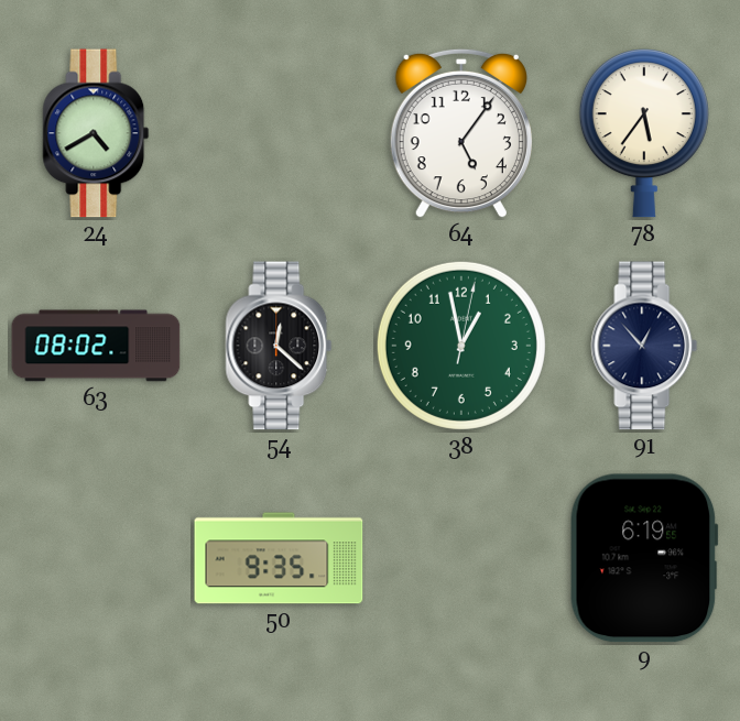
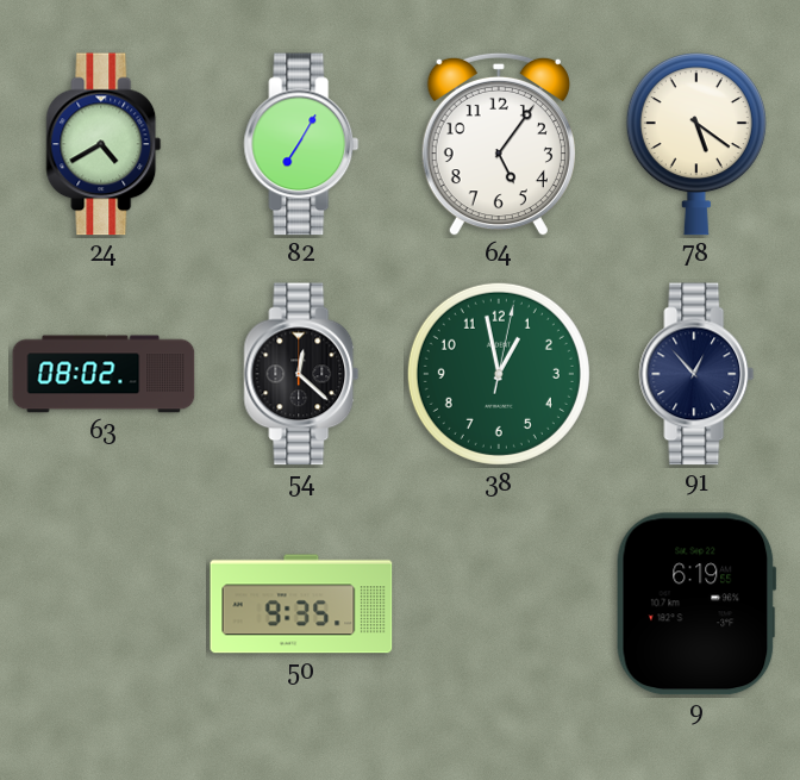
82: none -> 7:05
78: 5:36 -> 5:21
